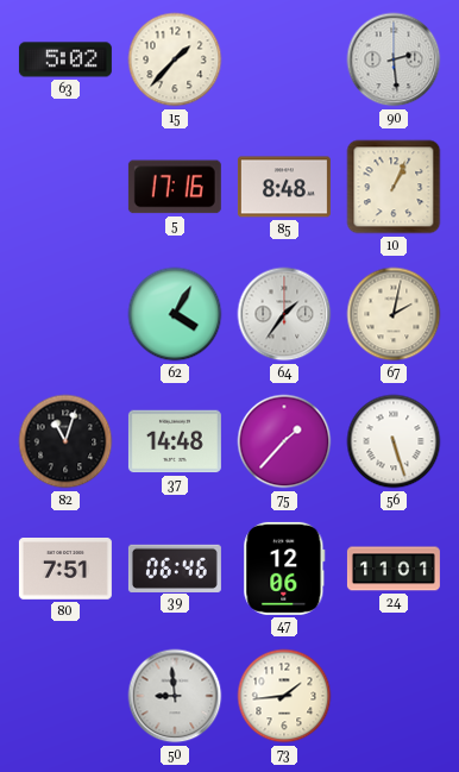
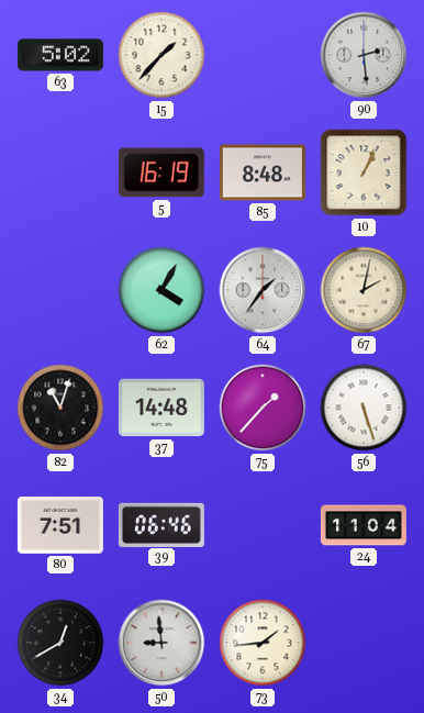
5: 17:16 -> 16:19
47: 12:06 -> none
24: 11:01 -> 11:04
34: none -> 12:40
